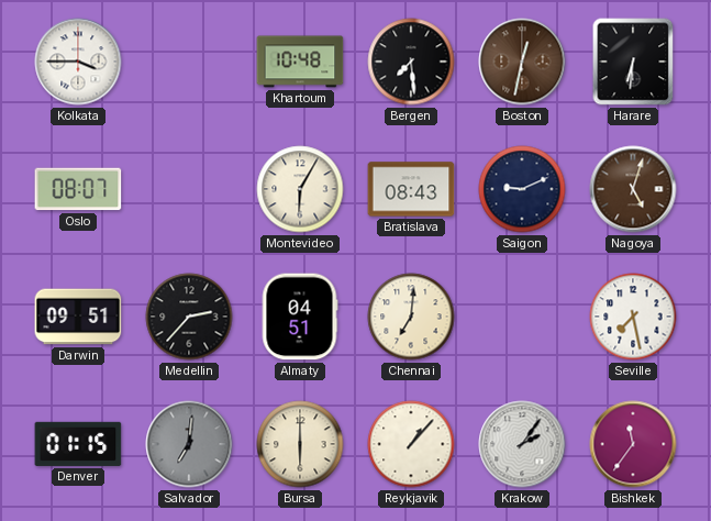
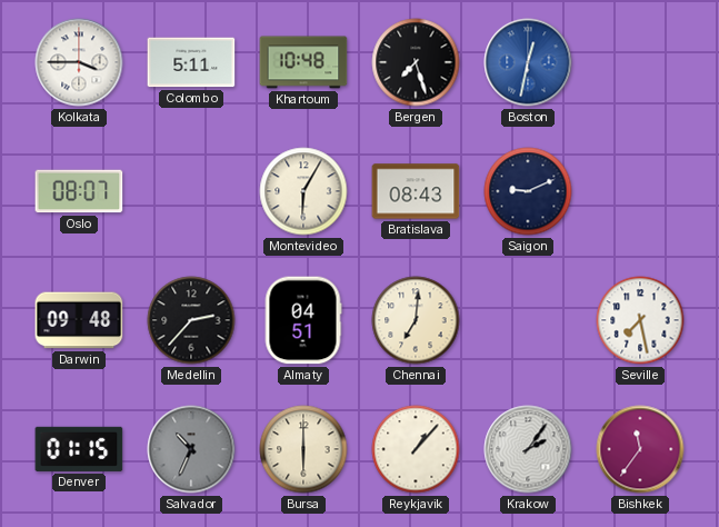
Colombo: none -> 5:11
Bergen: 7:29 -> 7:27
Boston dial: brown -> blue
Harare: 6:31 -> none
Nagoya: 5:03 -> none
Darwin: 09:51 -> 09:48
Salvador: 7:01 -> 10:34
